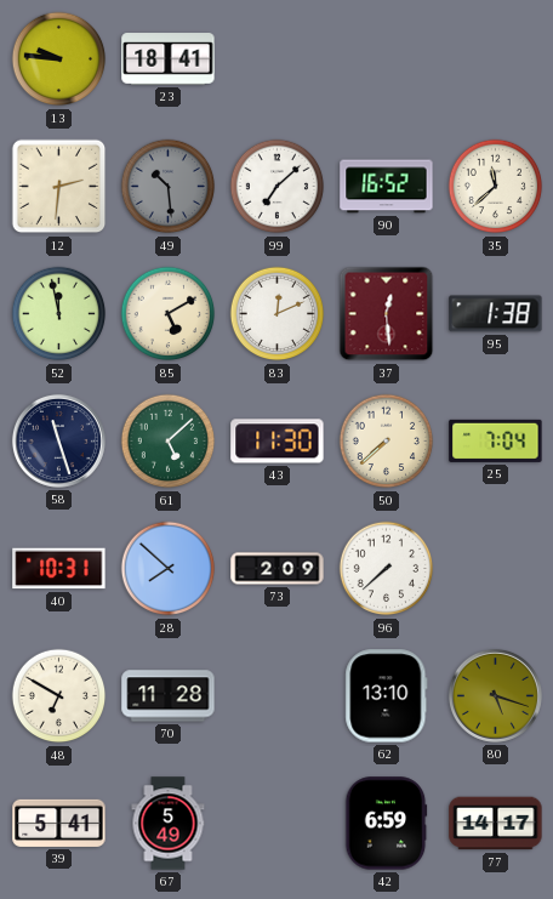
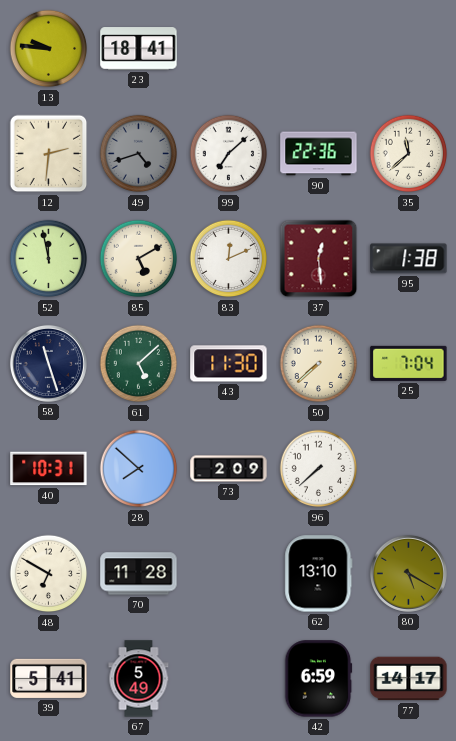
49: 10:29 -> 4:42
90: 16:52 -> 22:36
80: 5:18 -> 5:20
